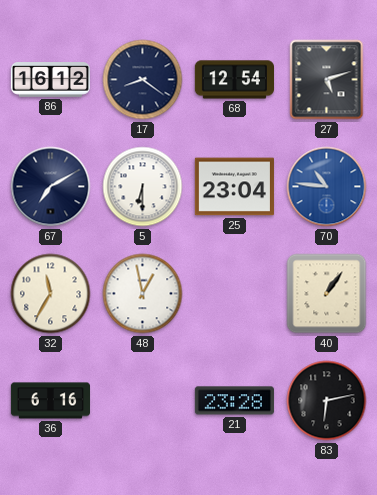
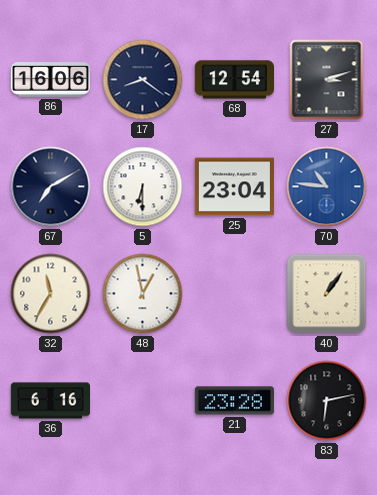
86: 16:12 -> 16:06
27: 5:12 -> 3:12
